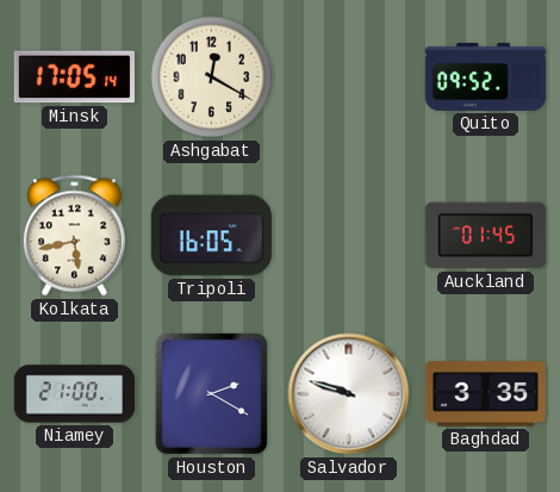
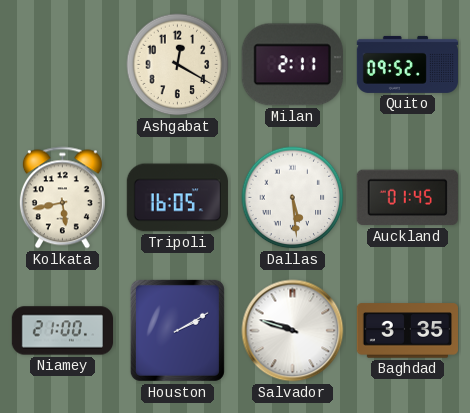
Minsk: 17:05 -> none
Milan: none -> 2:11
Dallas: none -> 5:29
Houston: 2:20 -> 2:10
